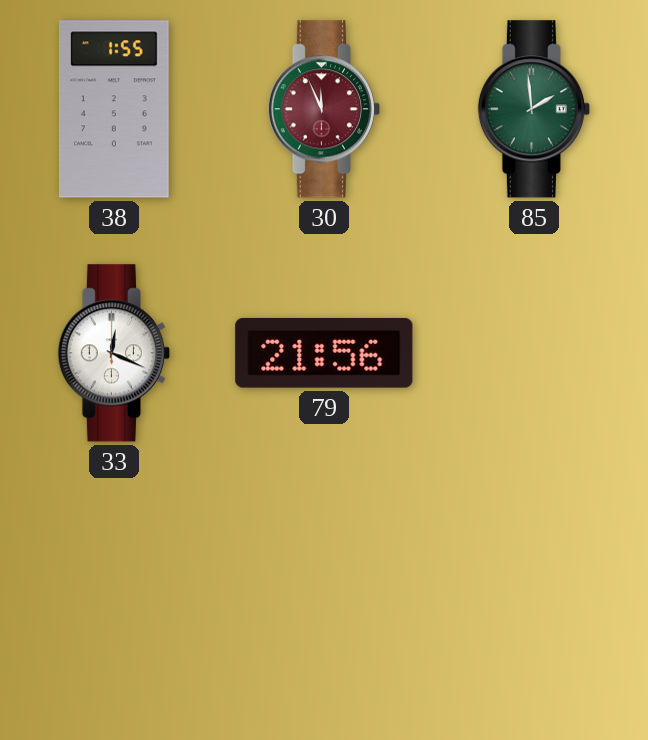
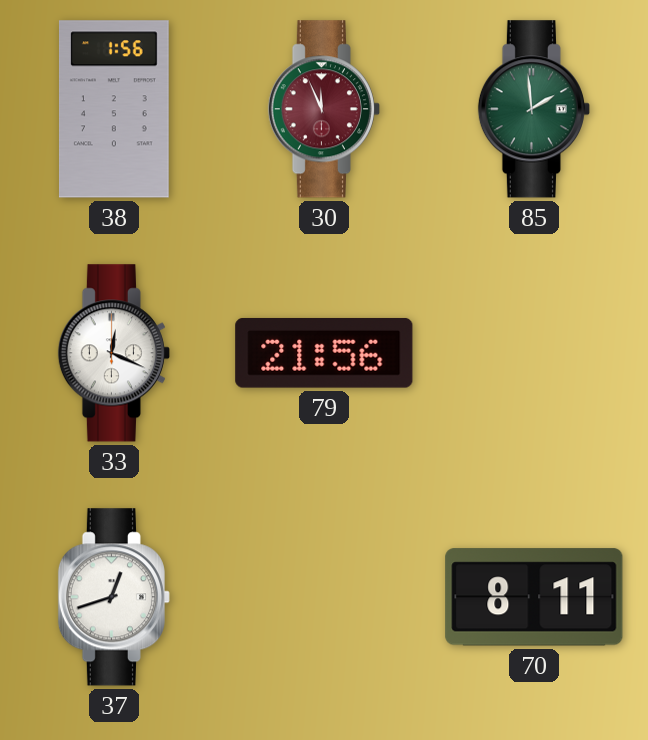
38: 1:55 -> 1:56
37: none -> 12:42
70: none -> 8:11
